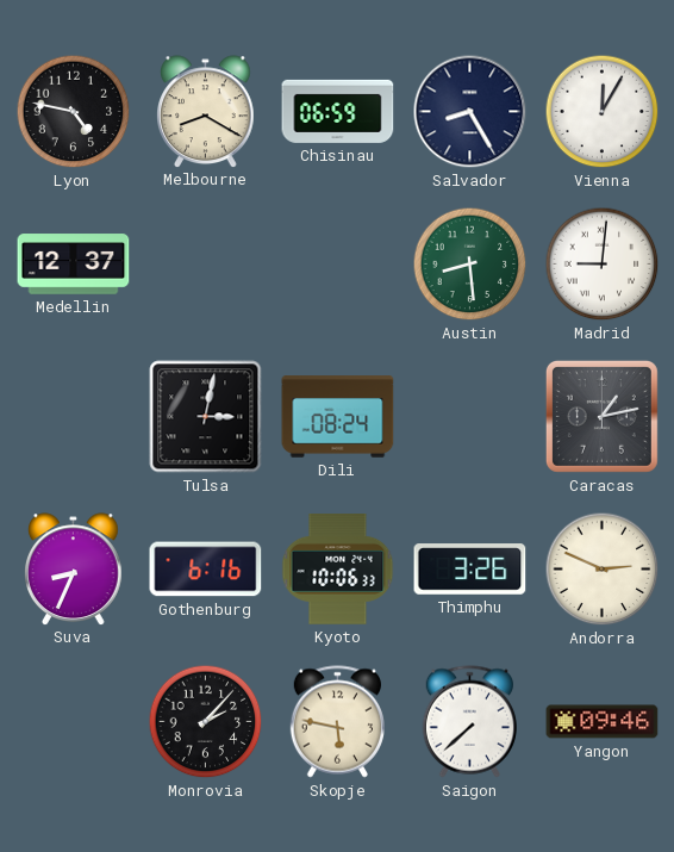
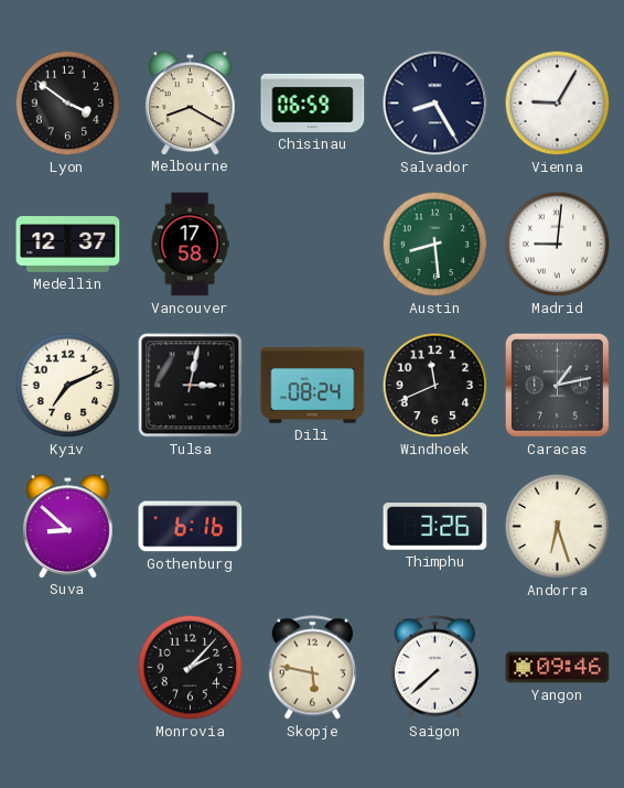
Lyon: 4:47 -> 3:51
Vienna: 12:05 -> 9:05
Vancouver: none -> 17:58
Kyiv: none -> 7:11
Windhoek: none -> 11:41
Suva: 8:34 -> 8:52
Kyoto: 10:06 -> none
Andorra: 2:49 -> 6:27
